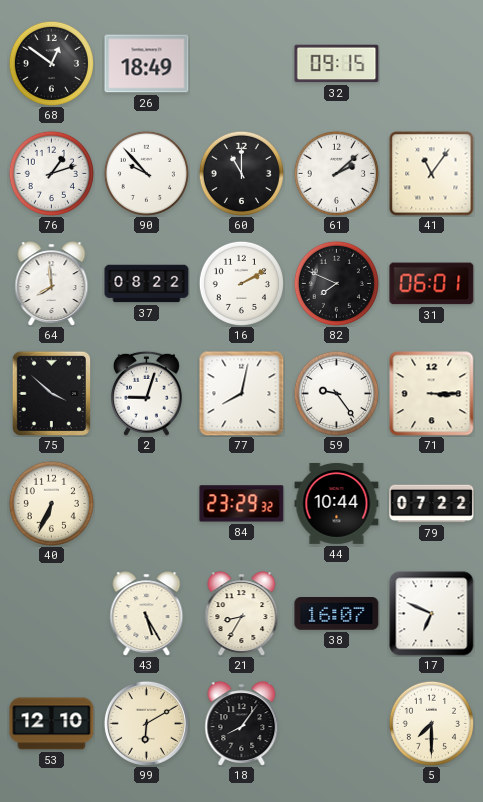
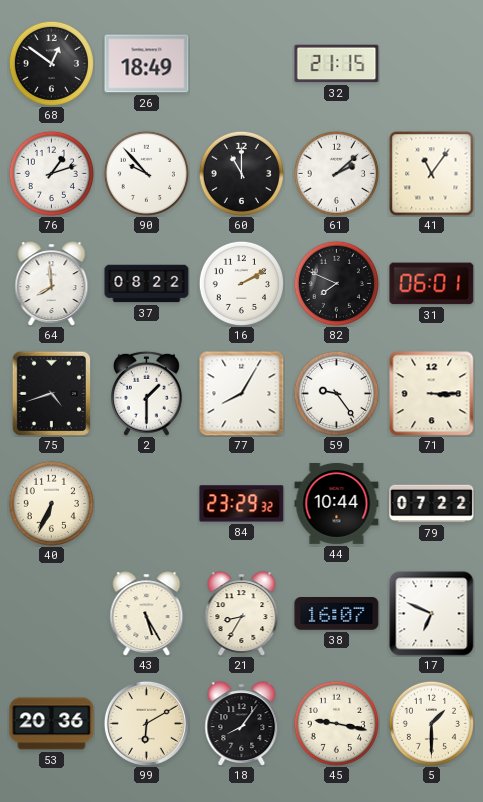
32: 09:15 -> 21:15
75: 3:52 -> 4:42
2: 9:03 -> 1:30
77: 8:02 -> 8:05
53: 12:10 -> 20:36
45: none -> 9:17
5: 7:30 -> 1:30
